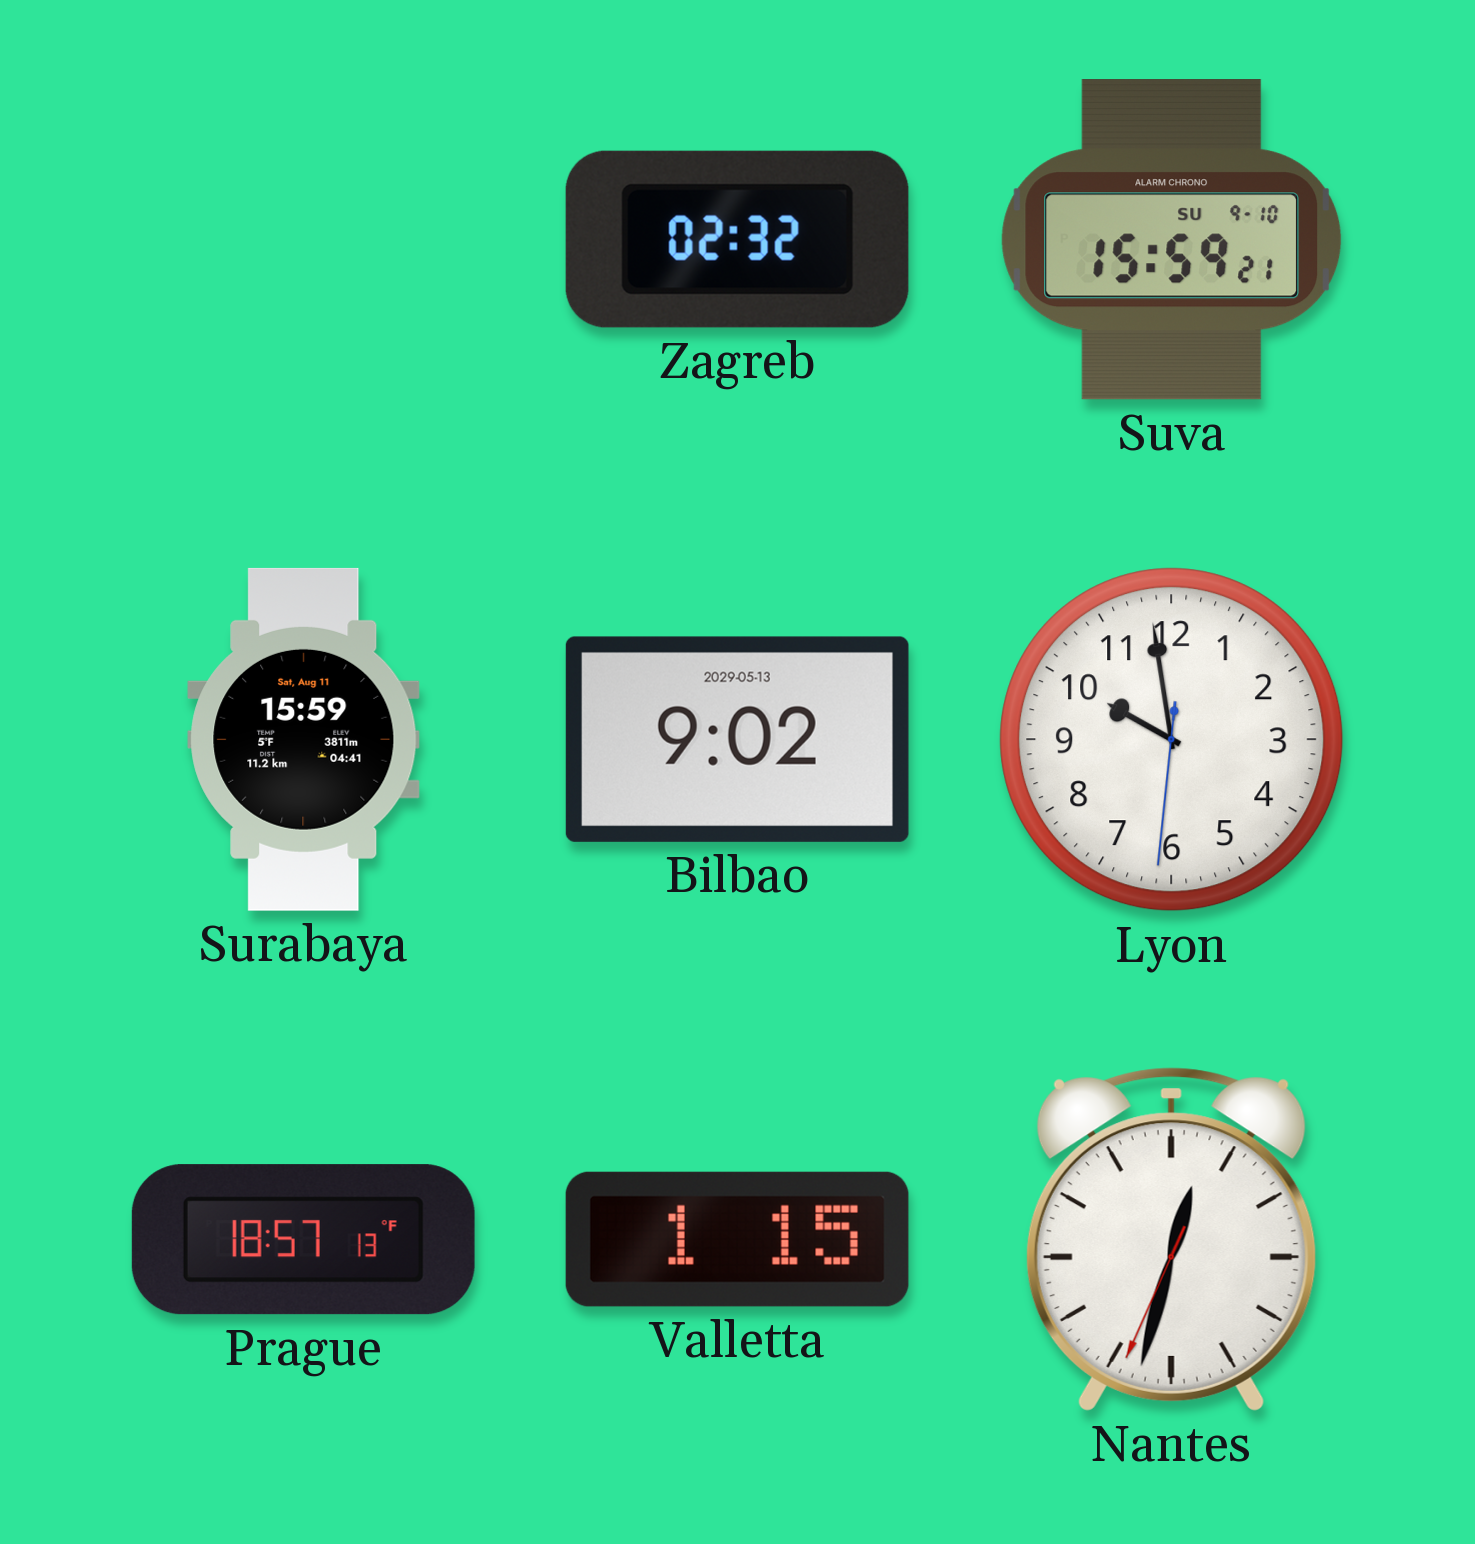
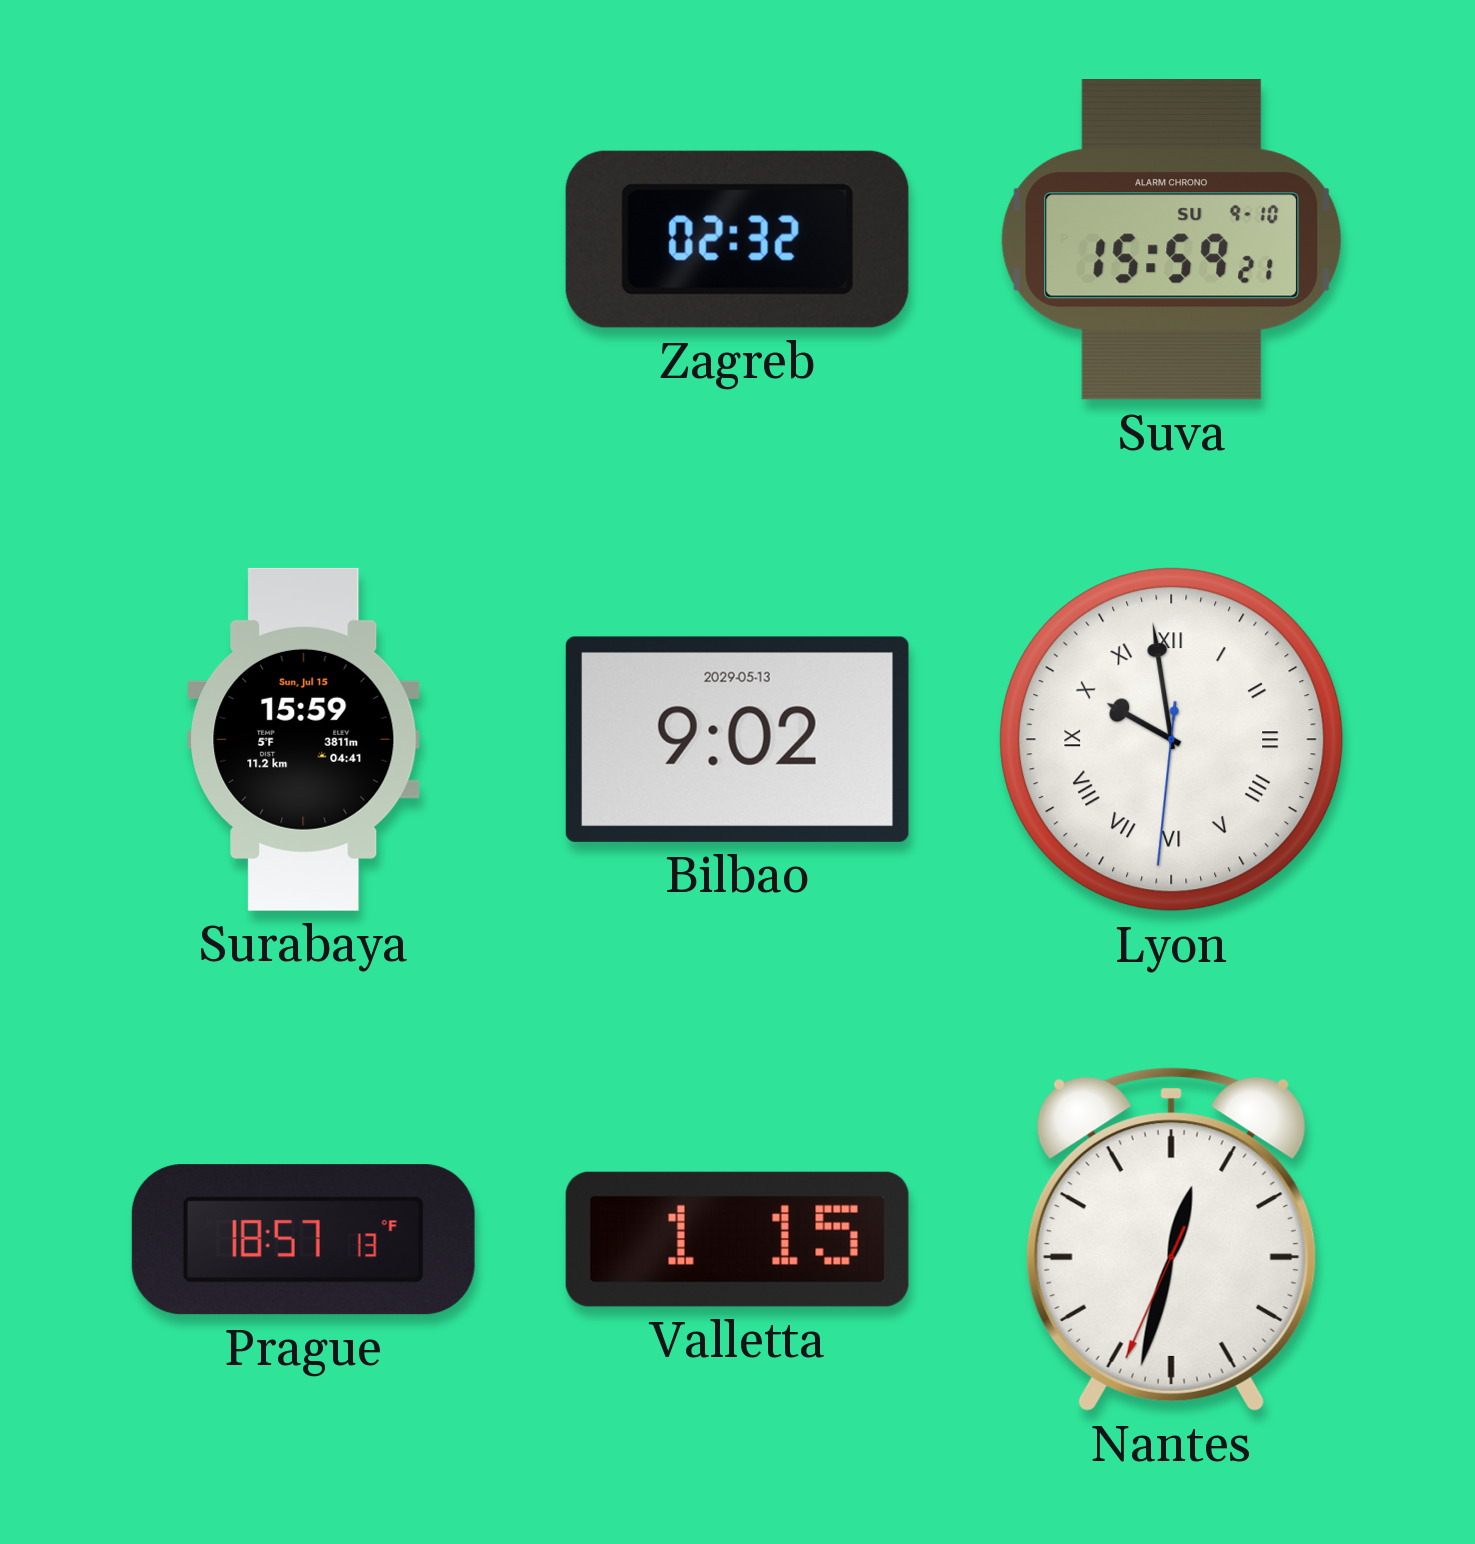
Surabaya date: Sat, Aug 11 -> Sun, Jul 15
Lyon numerals: Arabic -> Roman
